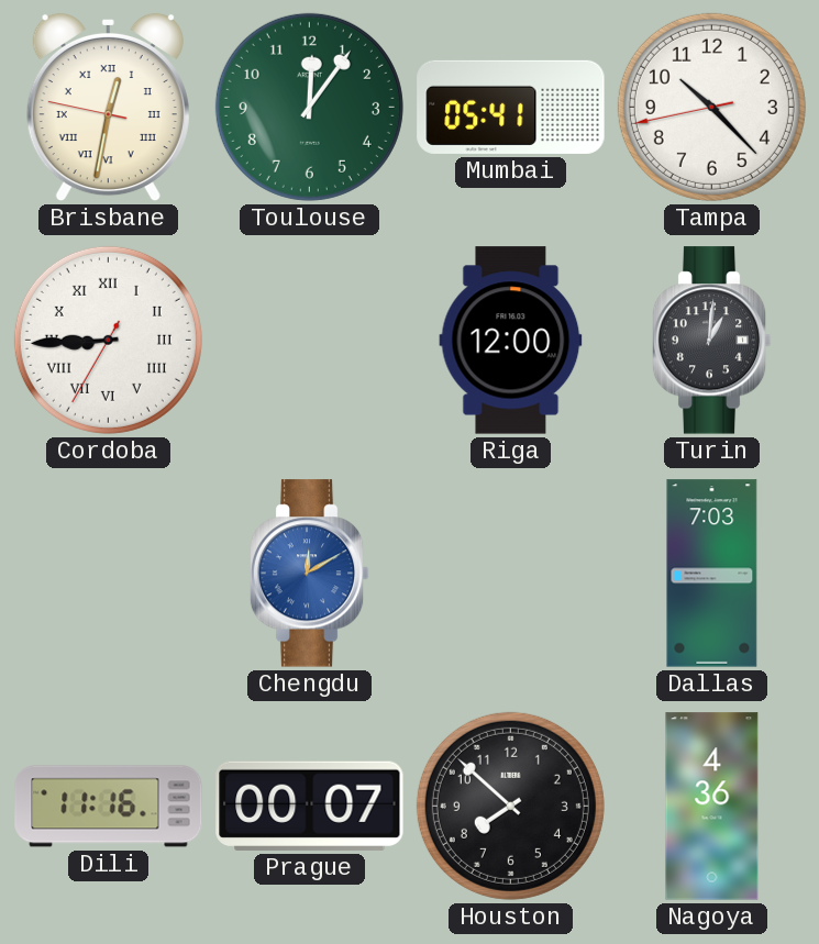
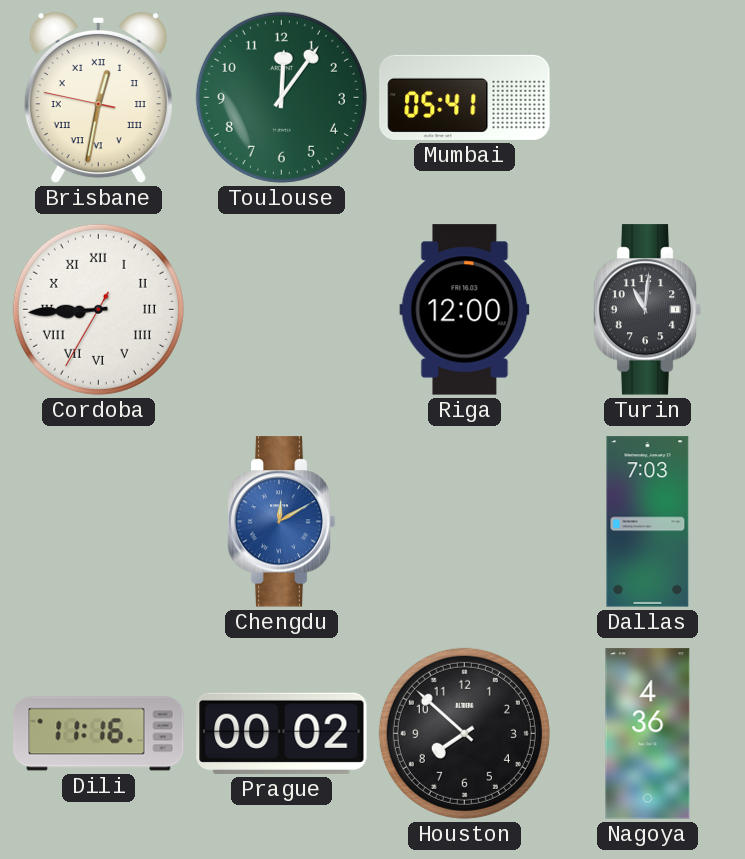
Tampa: 10:22 -> none
Turin: 1:01 -> 11:01
Prague: 00:07 -> 00:02
